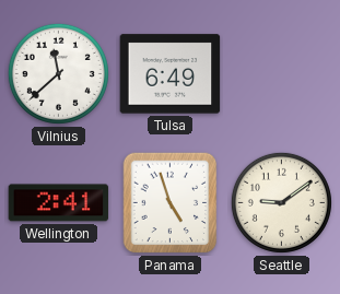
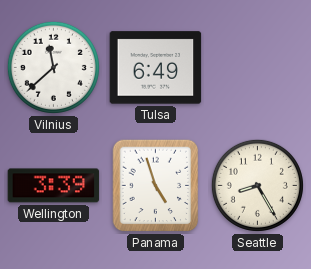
Wellington: 2:41 -> 3:39
Seattle: 9:09 -> 8:25
